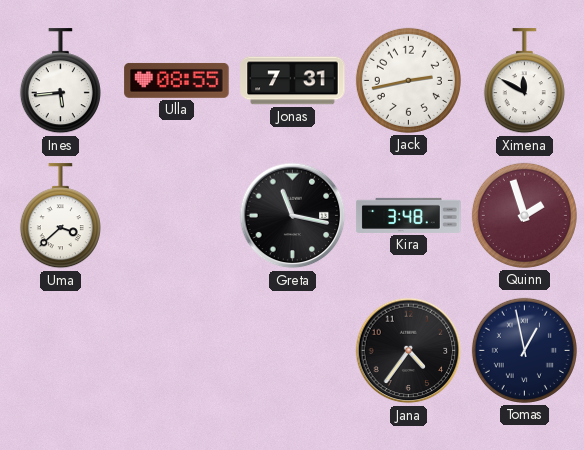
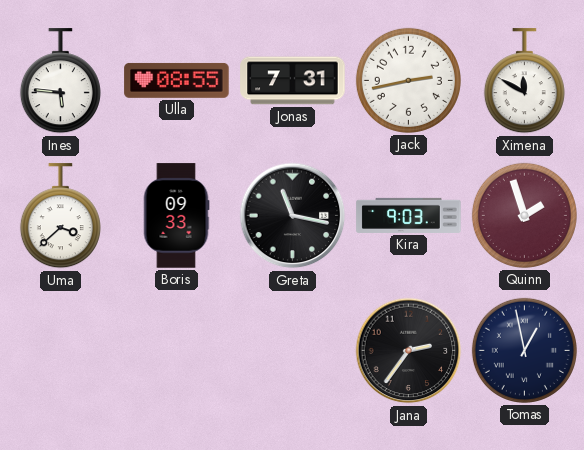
Ines: 5:44 -> 5:46
Boris: none -> 09:33
Kira: 3:48 -> 9:03
Jana: 4:36 -> 2:36
